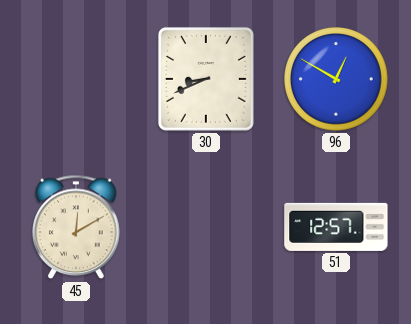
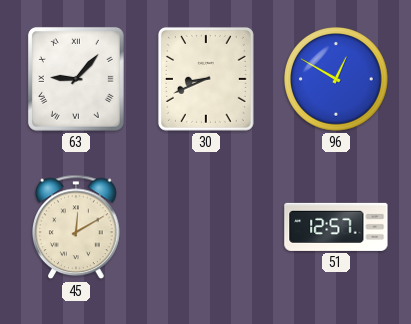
63: none -> 9:07
